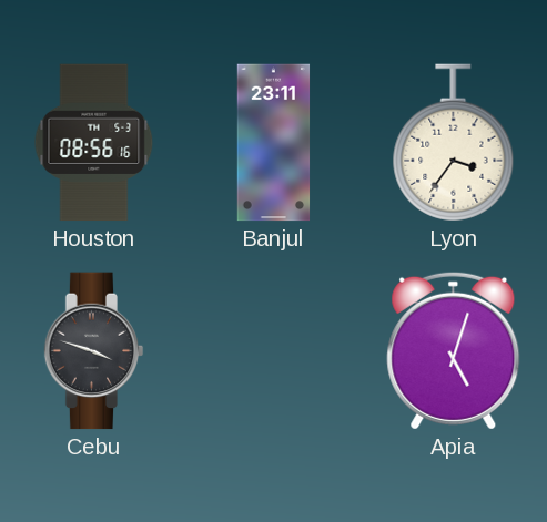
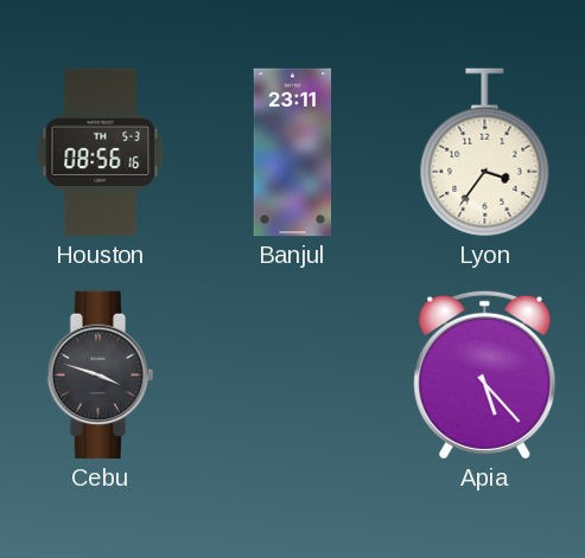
Apia: 5:03 -> 5:23
